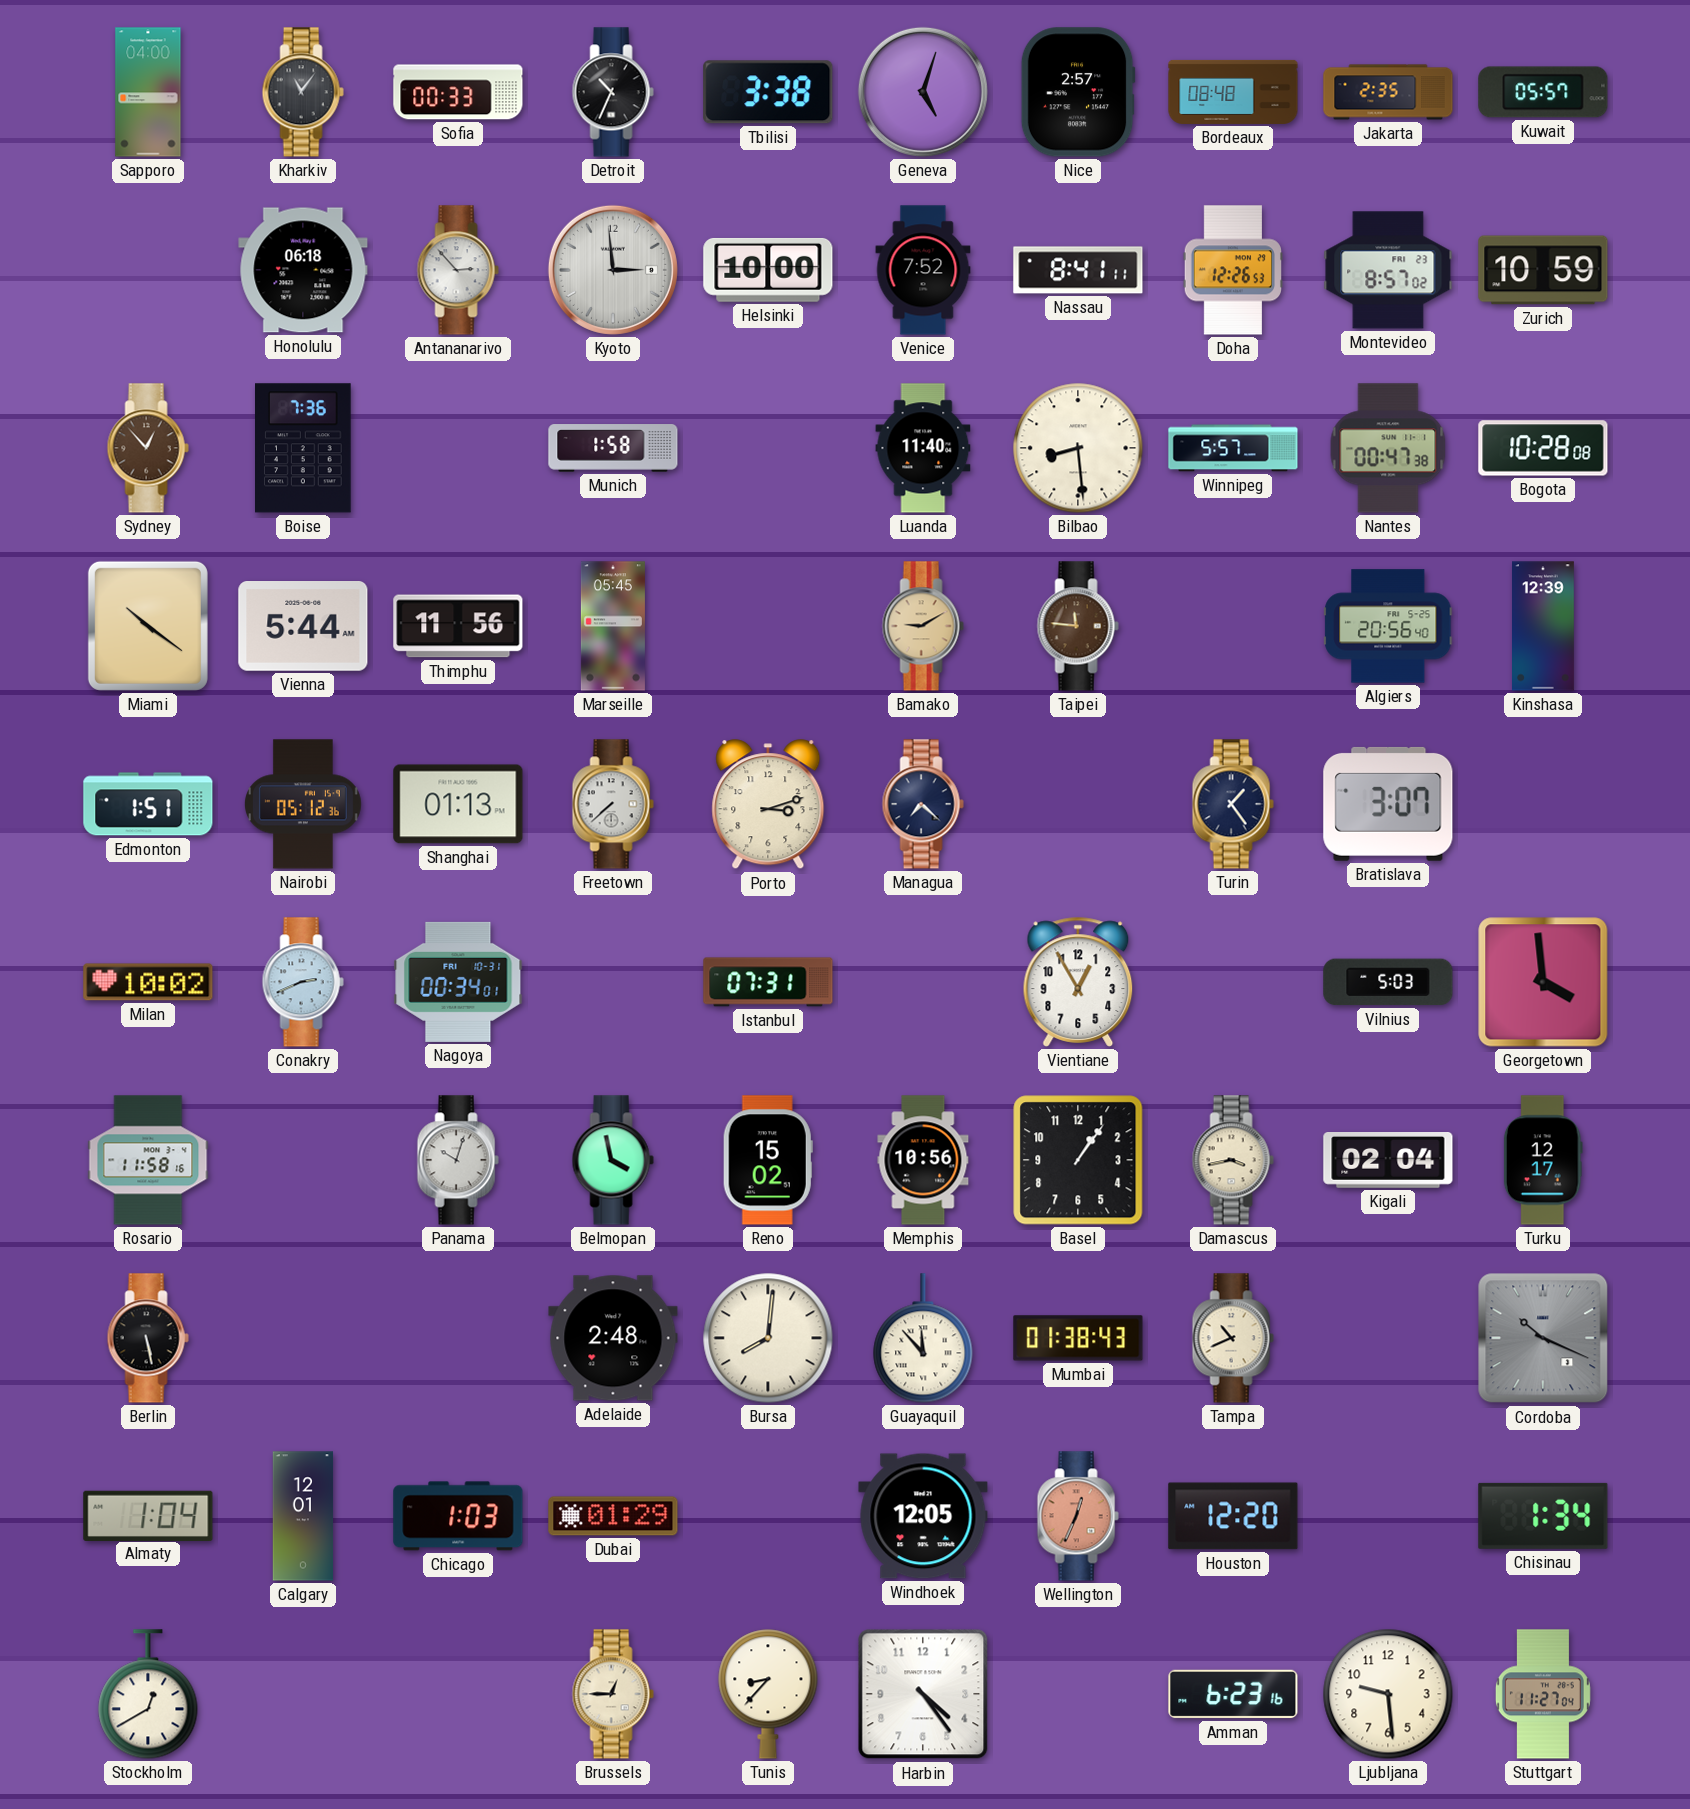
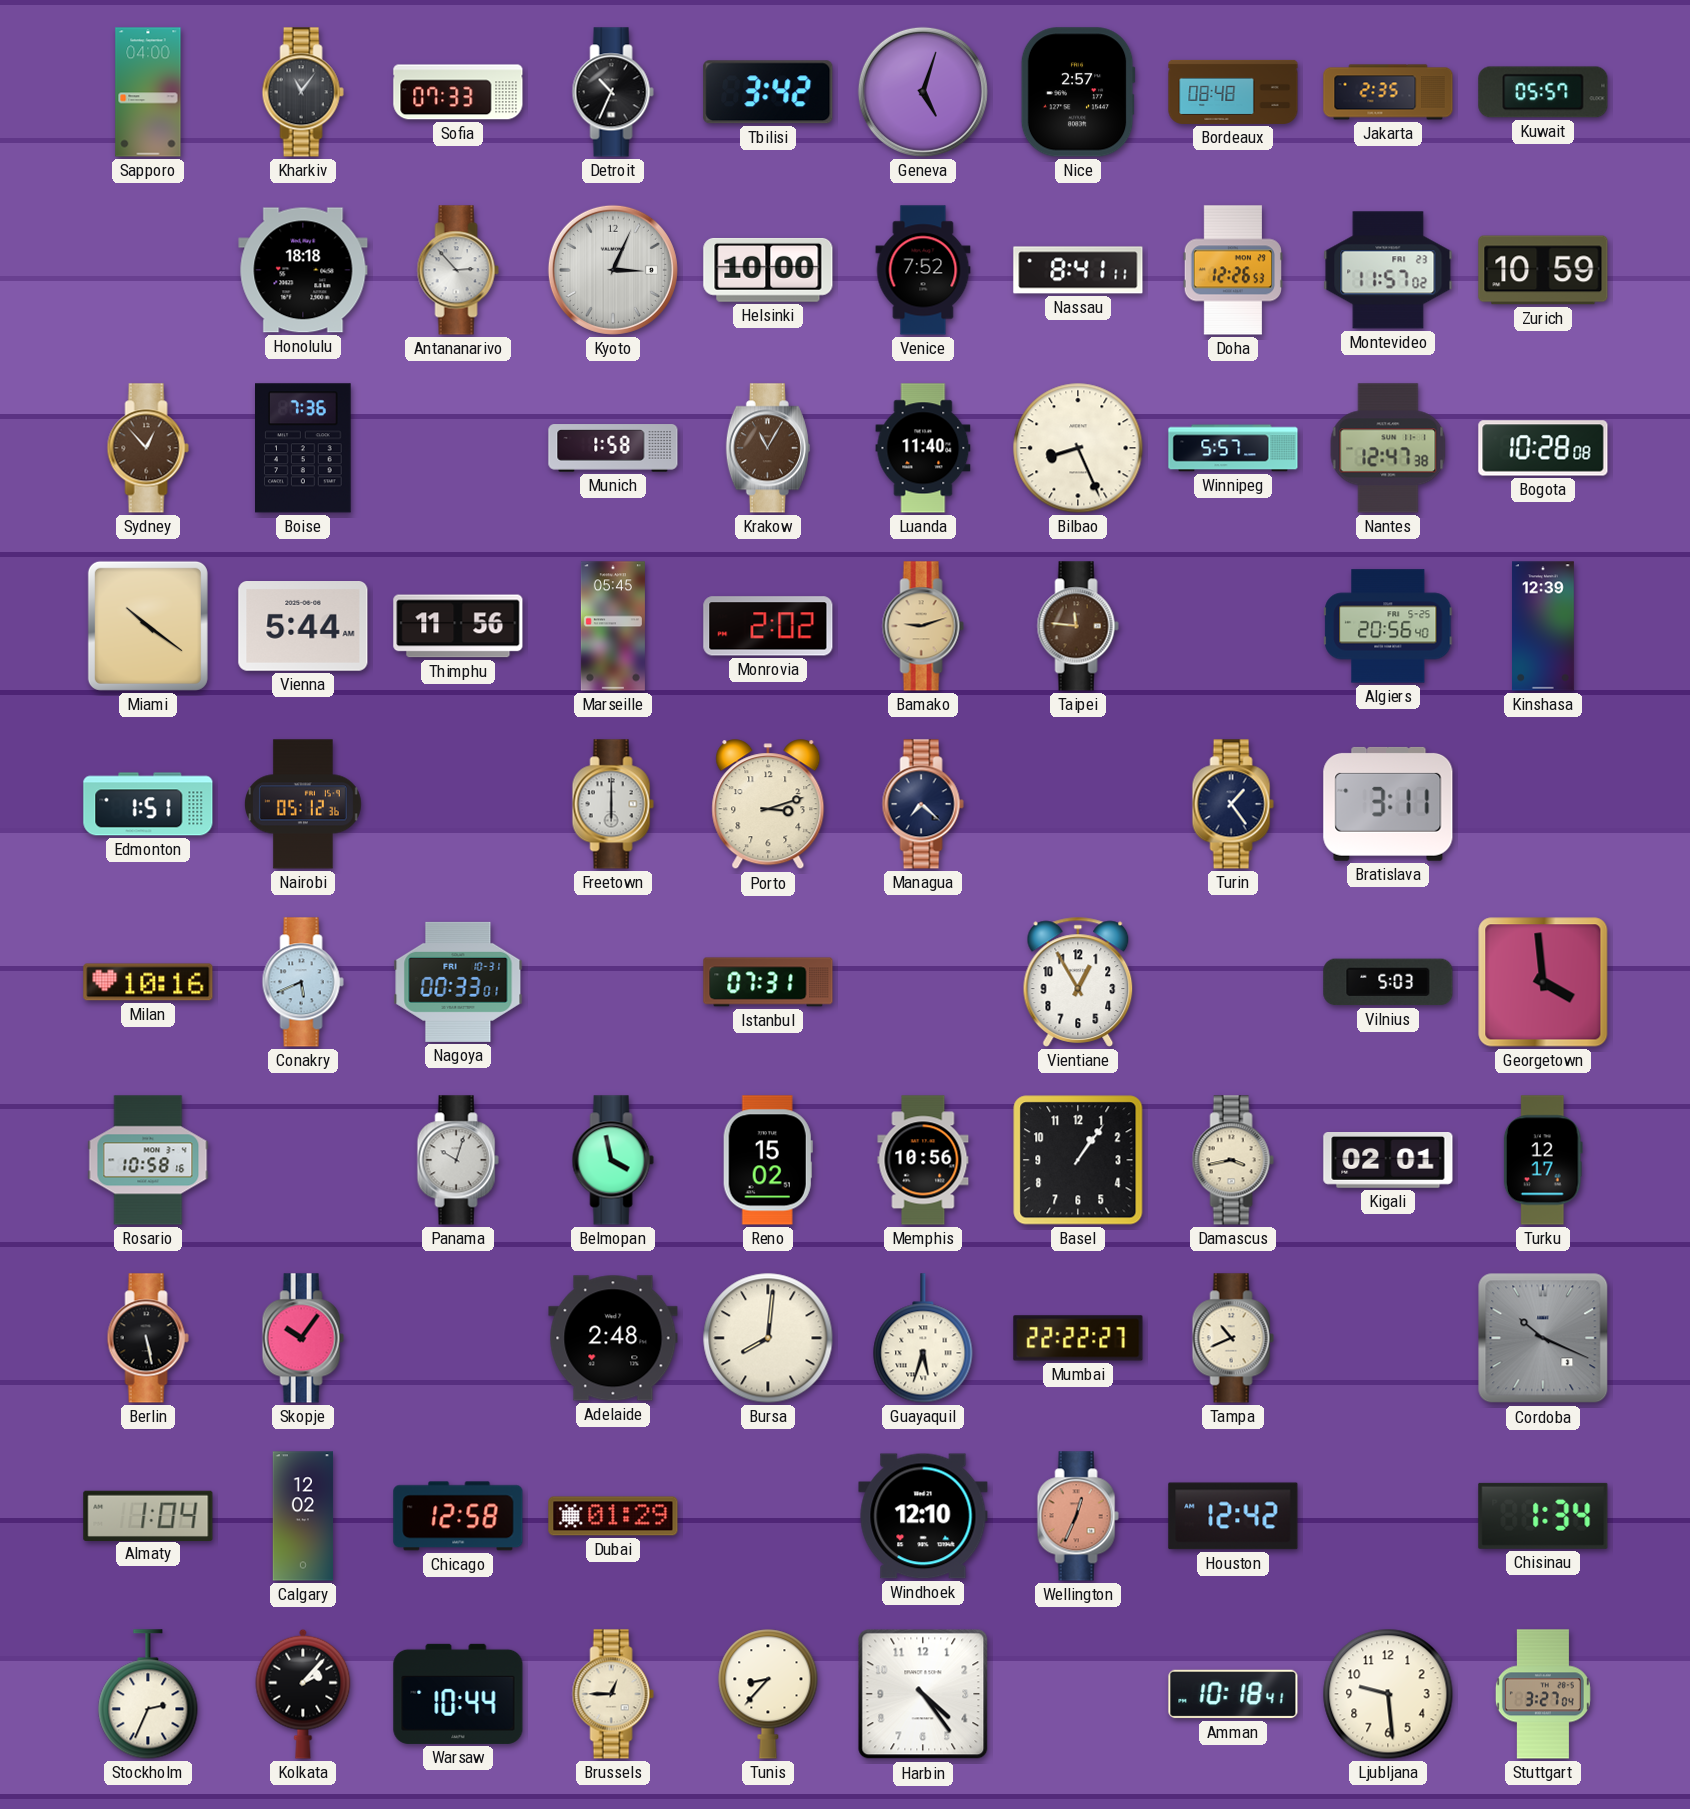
Sofia: 00:33 -> 07:33
Tbilisi: 3:38 -> 3:42
Honolulu: 06:18 -> 18:18
Kyoto: 2:59 -> 3:04
Montevideo: 8:57 -> 11:57
Krakow: none -> 11:05
Bilbao: 8:29 -> 8:26
Nantes: 00:47 -> 12:47
Monrovia: none -> 2:02
Bamako: 9:10 -> 9:12
Shanghai: 01:13 -> none
Freetown: 7:38 -> 6:00
Bratislava: 3:07 -> 3:11
Milan: 10:02 -> 10:16
Conakry: 2:41 -> 5:41
Nagoya: 00:34 -> 00:33
Rosario: 11:58 -> 10:58
Kigali: 02:04 -> 02:01
Skopje: none -> 10:06
Guayaquil: 11:53 -> 5:33
Mumbai: 01:38 -> 22:22
Calgary: 12:01 -> 12:02
Chicago: 1:03 -> 12:58
Windhoek: 12:05 -> 12:10
Houston: 12:20 -> 12:42
Stockholm: 12:40 -> 2:34
Kolkata: none -> 2:07
Warsaw: none -> 10:44
Amman: 6:23 -> 10:18
Stuttgart: 11:27 -> 3:27
